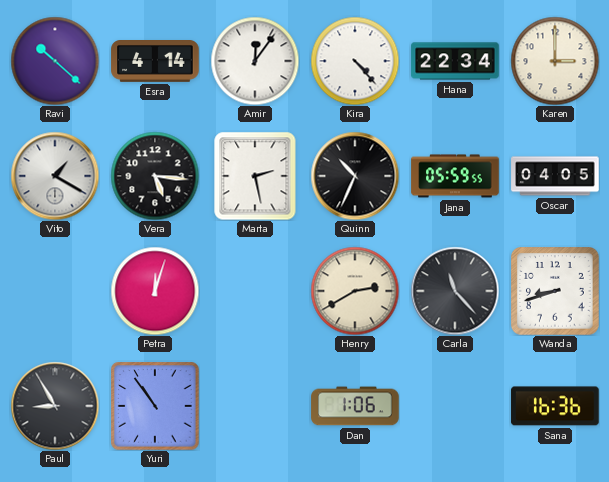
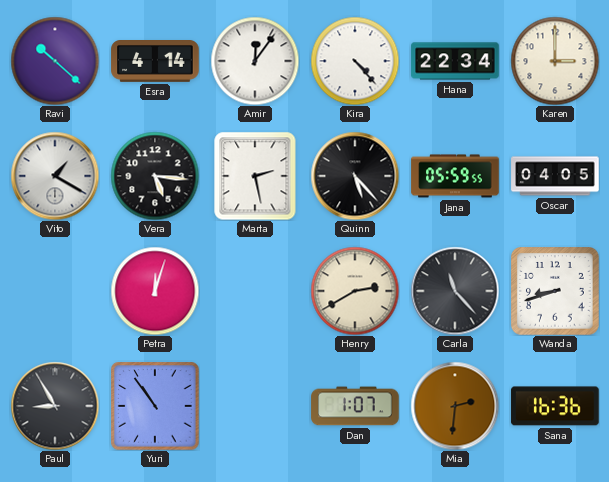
Quinn: 10:34 -> 5:23
Dan: 1:06 -> 1:07
Mia: none -> 2:31
